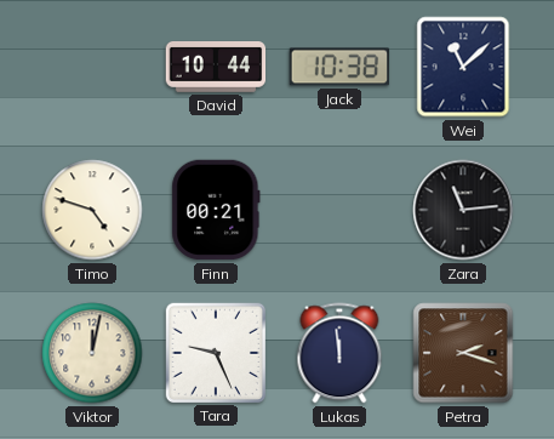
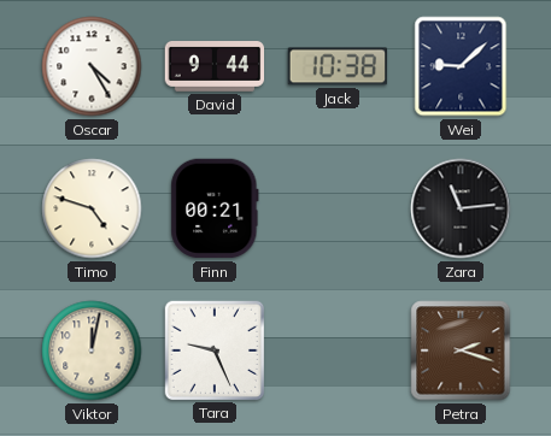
Oscar: none -> 4:25
David: 10:44 -> 9:44
Wei: 11:08 -> 9:08
Lukas: 11:59 -> none
